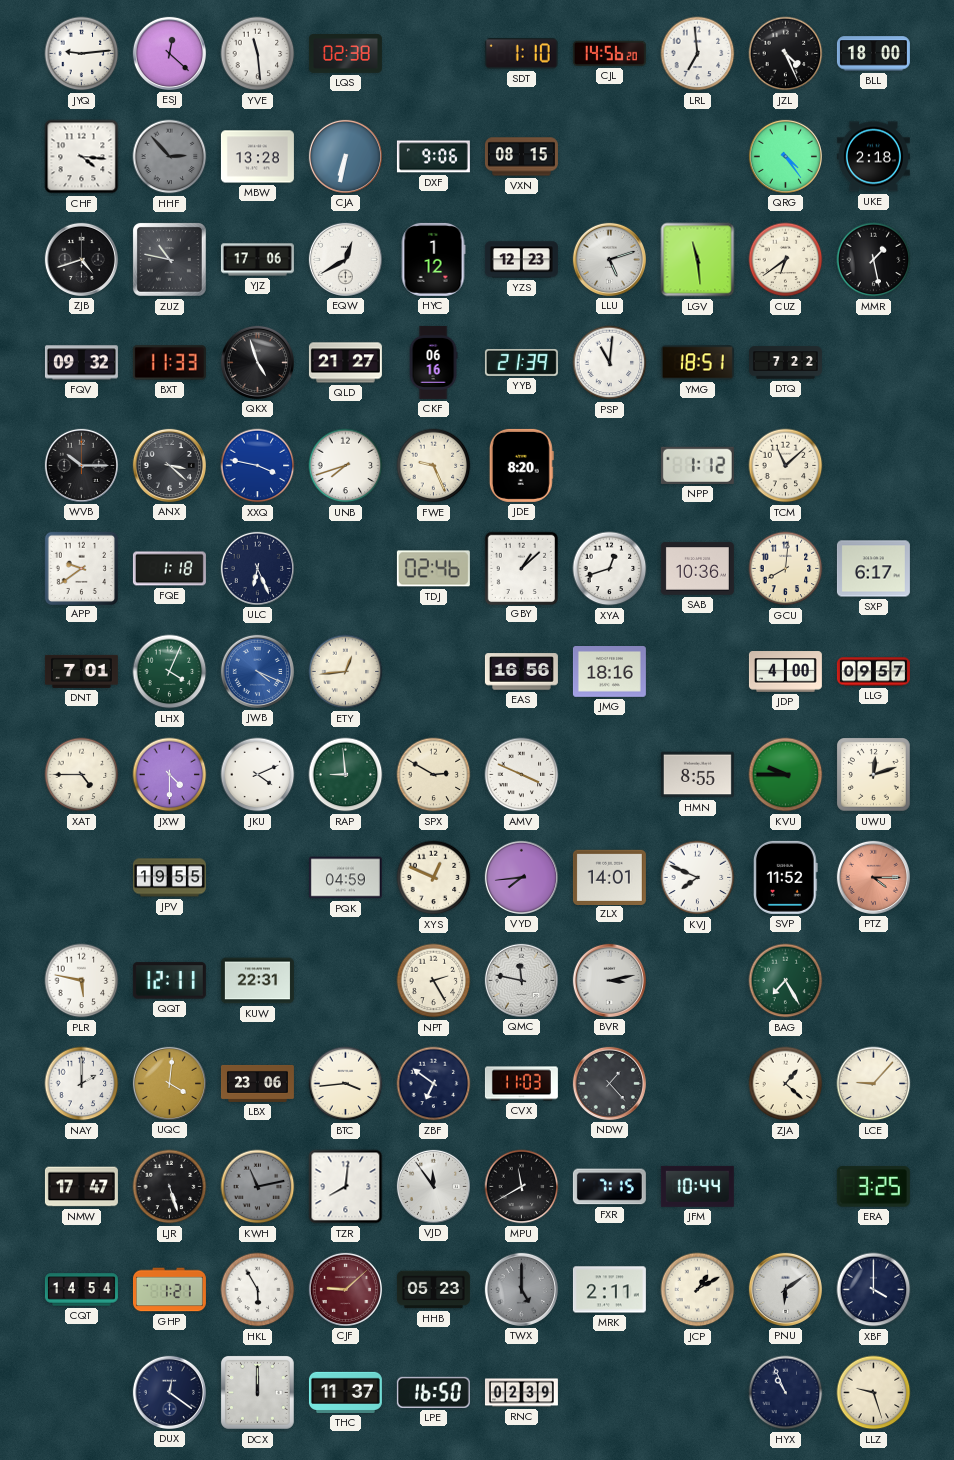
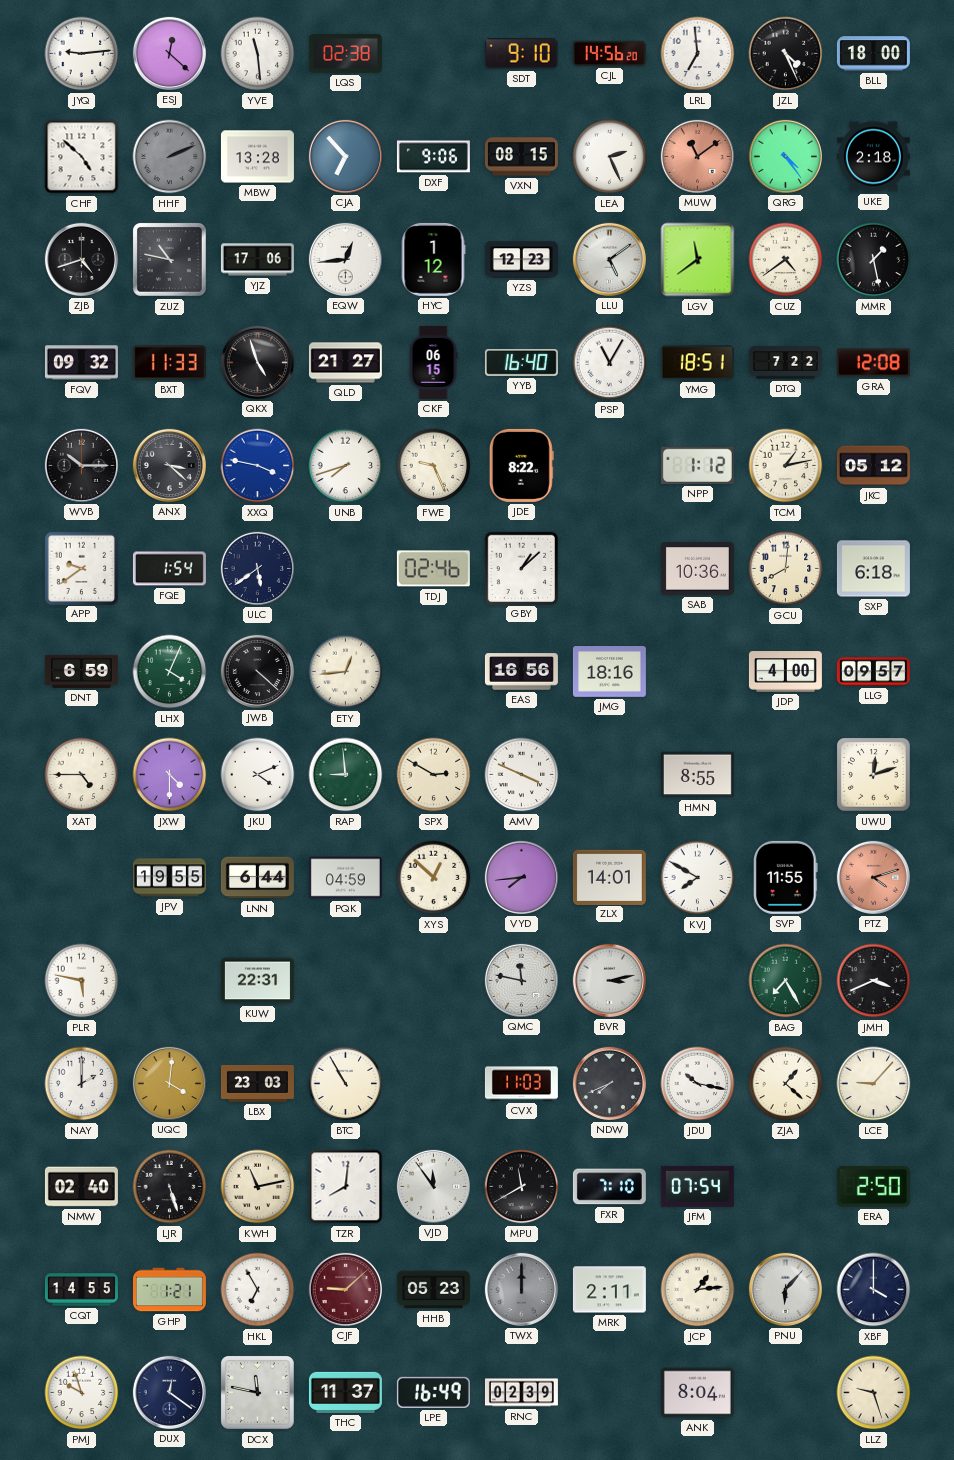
SDT: 1:10 -> 9:10
CHF: 4:16 -> 4:52
HHF: 2:53 -> 2:11
CJA: 6:32 -> 6:53
LEA: none -> 2:26
MUW: none -> 11:09
EQW: 12:40 -> 12:44
LLU: 5:12 -> 5:09
LGV: 11:29 -> 11:39
CUZ: 6:39 -> 4:39
CKF: 06:16 -> 06:15
YYB: 21:39 -> 16:40
PSP: 11:01 -> 11:05
GRA: none -> 12:08
JDE: 8:20 -> 8:22
TCM: 11:08 -> 1:13
JKC: none -> 05:12
FQE: 1:18 -> 1:54
ULC: 6:26 -> 5:39
XYA: 12:42 -> none
SXP: 6:17 -> 6:18
DNT: 7:01 -> 6:59
JWB: 4:19 -> 4:22
JWB dial: blue -> black
KVU: 9:45 -> none
LNN: none -> 6:44
XYS: 12:49 -> 12:52
KVJ: 7:49 -> 7:50
SVP: 11:52 -> 11:55
PTZ: 4:15 -> 4:12
QQT: 12:11 -> none
NPT: 2:25 -> none
JMH: none -> 3:41
LBX: 23:06 -> 23:03
BTC: 3:44 -> 10:55
ZBF: 6:51 -> none
NDW: 1:23 -> 7:41
JDU: none -> 10:17
NMW: 17:47 -> 02:40
KWH dial: grey -> cream
FXR: 7:15 -> 7:10
JFM: 10:44 -> 07:54
ERA: 3:25 -> 2:50
CQT: 14:54 -> 14:55
HKL: 5:55 -> 6:55
TWX: 5:00 -> 12:00
JCP: 1:10 -> 1:14
PNU: 6:09 -> 6:07
PMJ: none -> 9:57
DCX: 12:00 -> 11:47
LPE: 16:50 -> 16:49
ANK: none -> 8:04
HYX: 10:56 -> none
